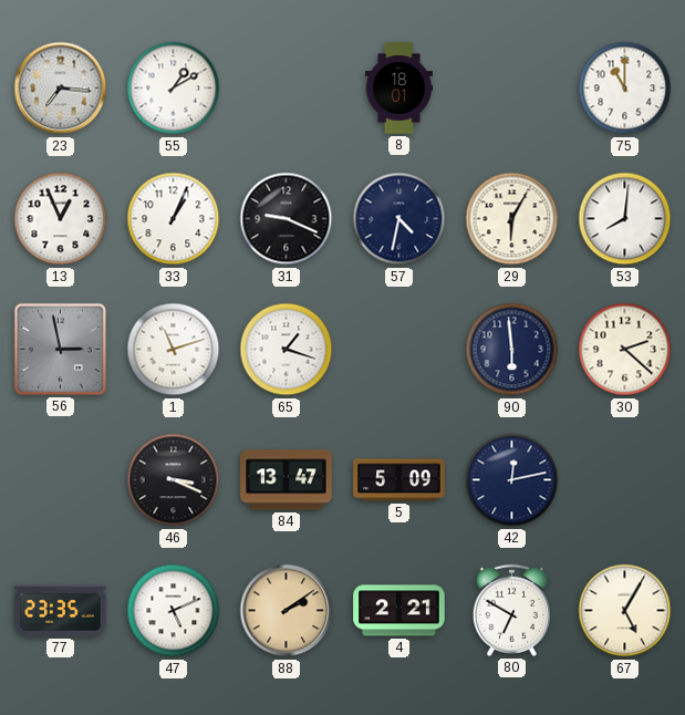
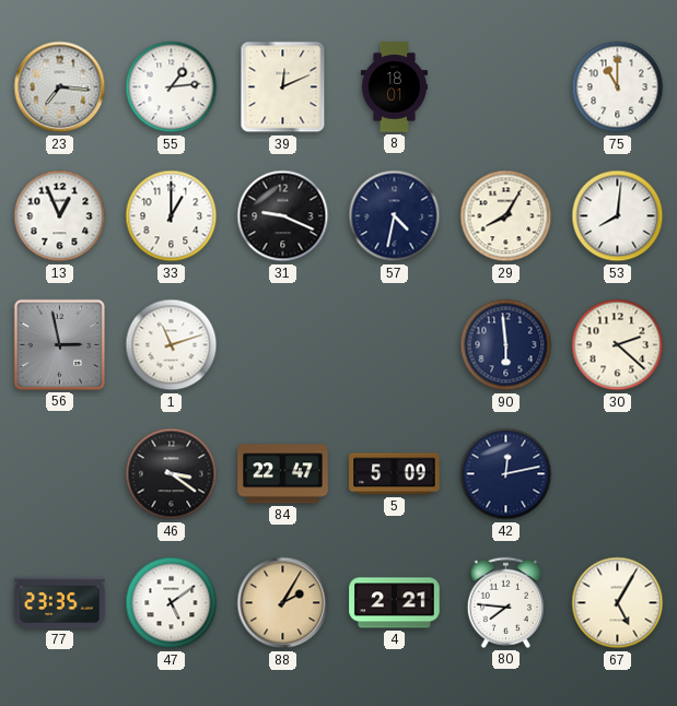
55: 1:10 -> 1:14
39: none -> 12:11
33: 1:04 -> 1:00
29: 6:05 -> 8:05
65: 1:18 -> none
46: 3:19 -> 3:21
84: 13:47 -> 22:47
47: 5:11 -> 5:09
88: 2:09 -> 2:05
80: 6:50 -> 7:46
